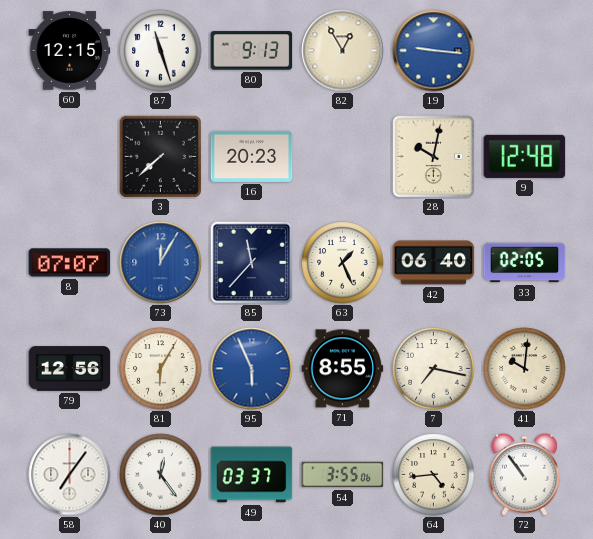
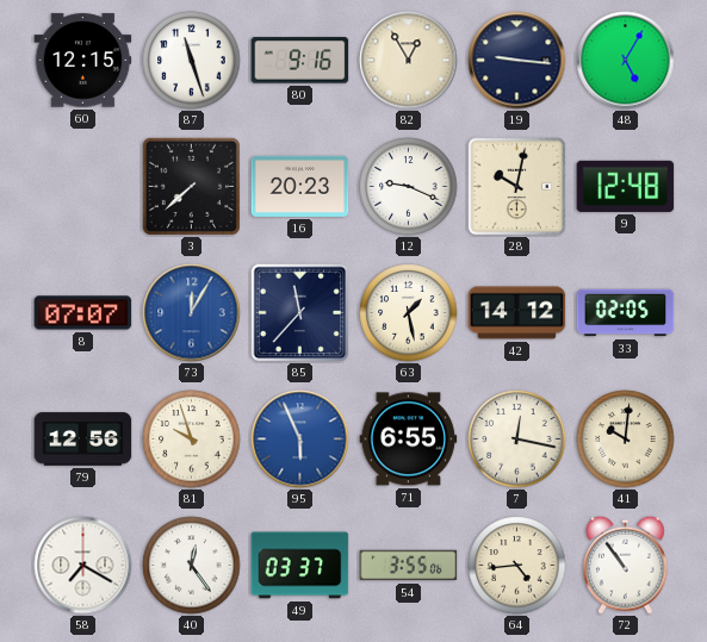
80: 9:13 -> 9:16
19 dial: blue -> navy
48: none -> 5:05
12: none -> 9:19
63: 1:26 -> 1:28
42: 06:40 -> 14:12
81: 6:05 -> 9:57
71: 8:55 -> 6:55
7: 7:17 -> 12:17
58: 7:06 -> 7:20
